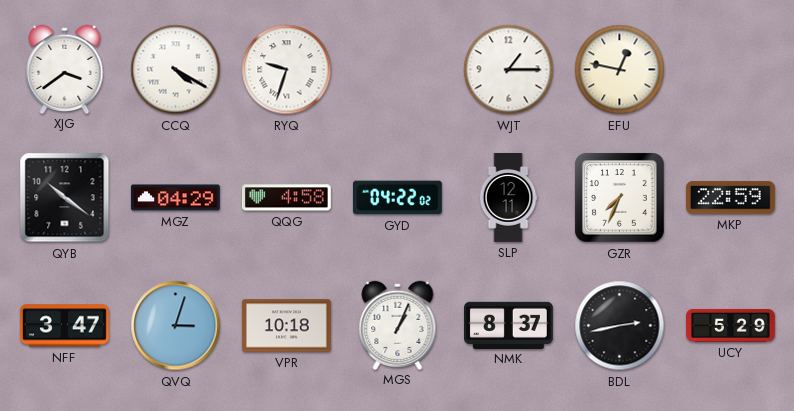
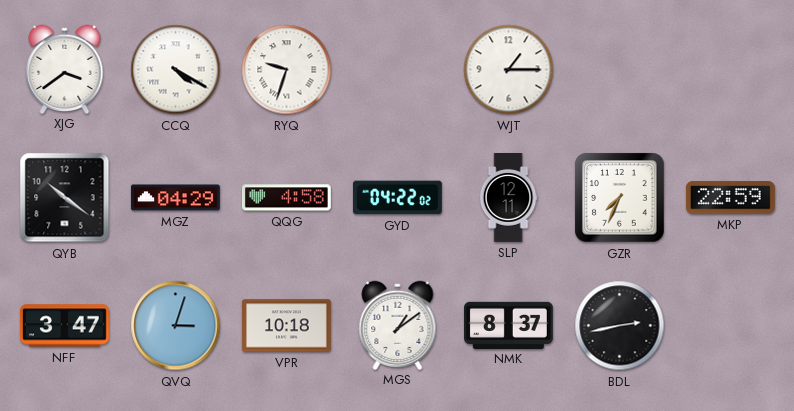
EFU: 12:47 -> none
MGS: 1:04 -> 1:09
UCY: 5:29 -> none
